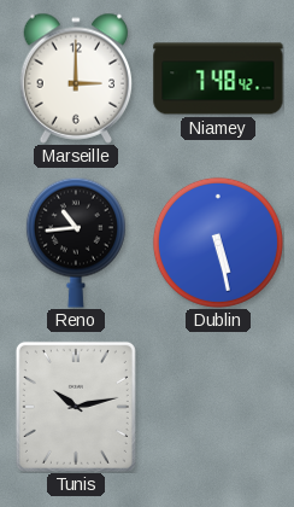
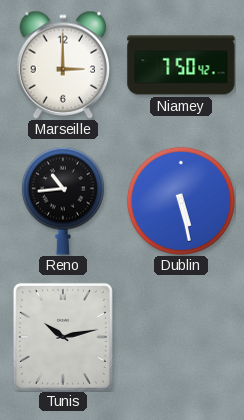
Niamey: 7:48 -> 7:50
